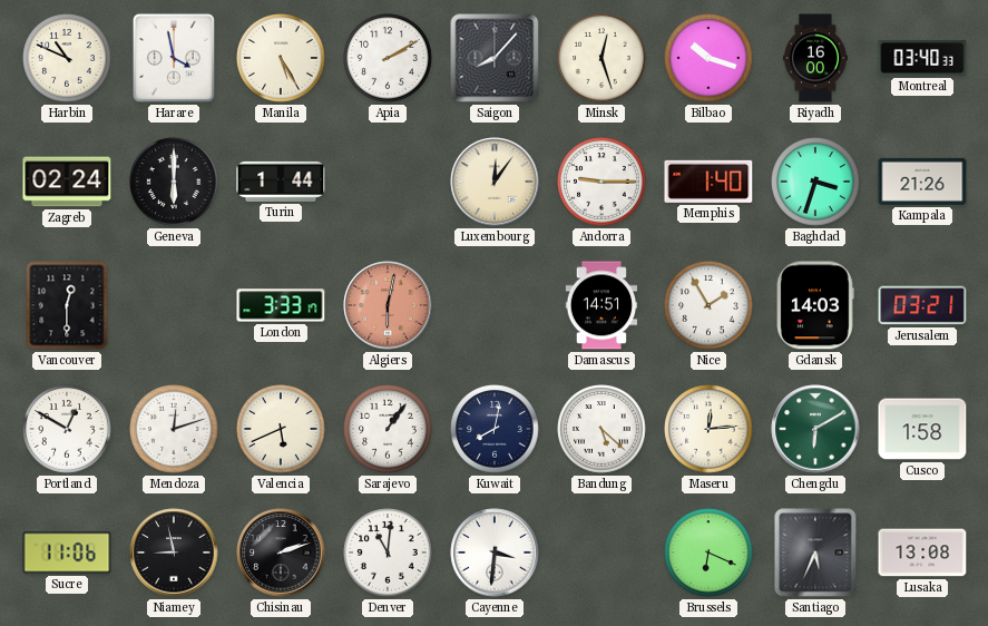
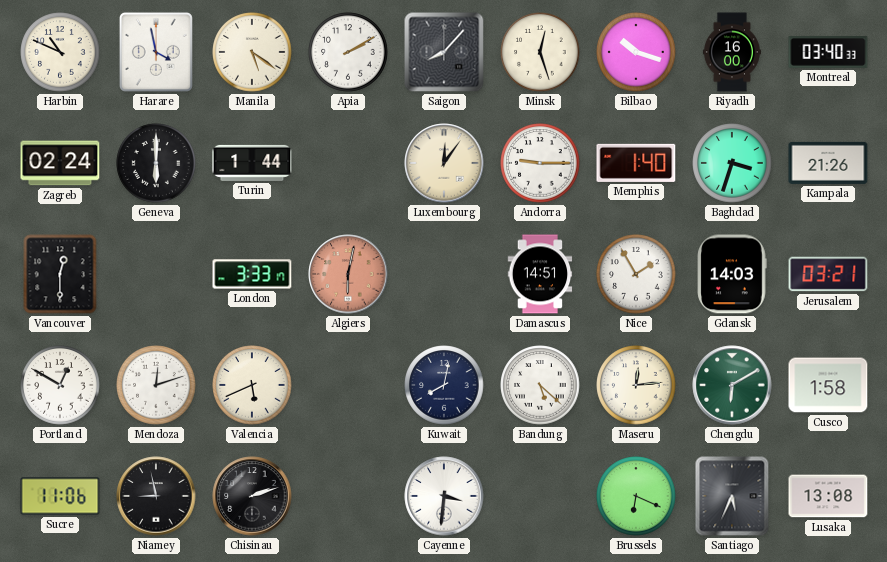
Manila: 5:25 -> 5:21
Sarajevo: 1:06 -> none
Denver: 11:01 -> none
